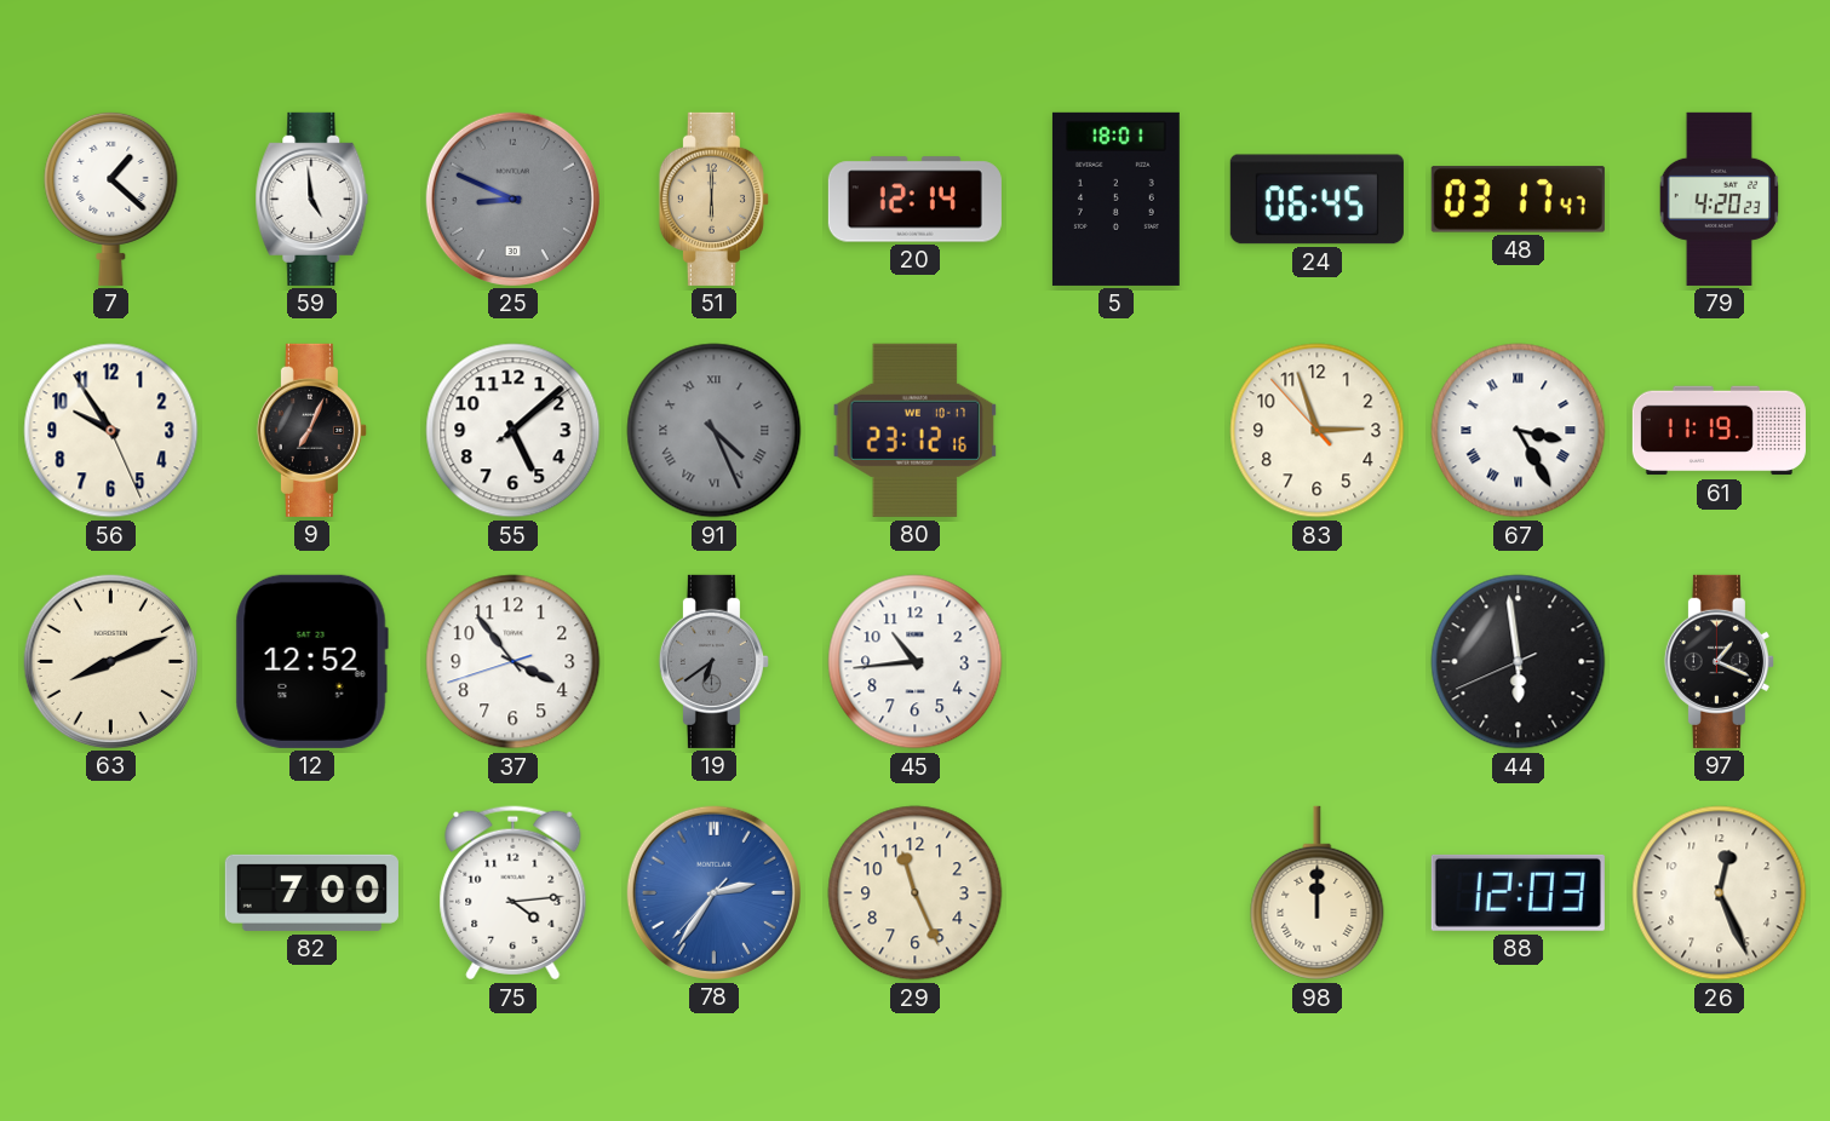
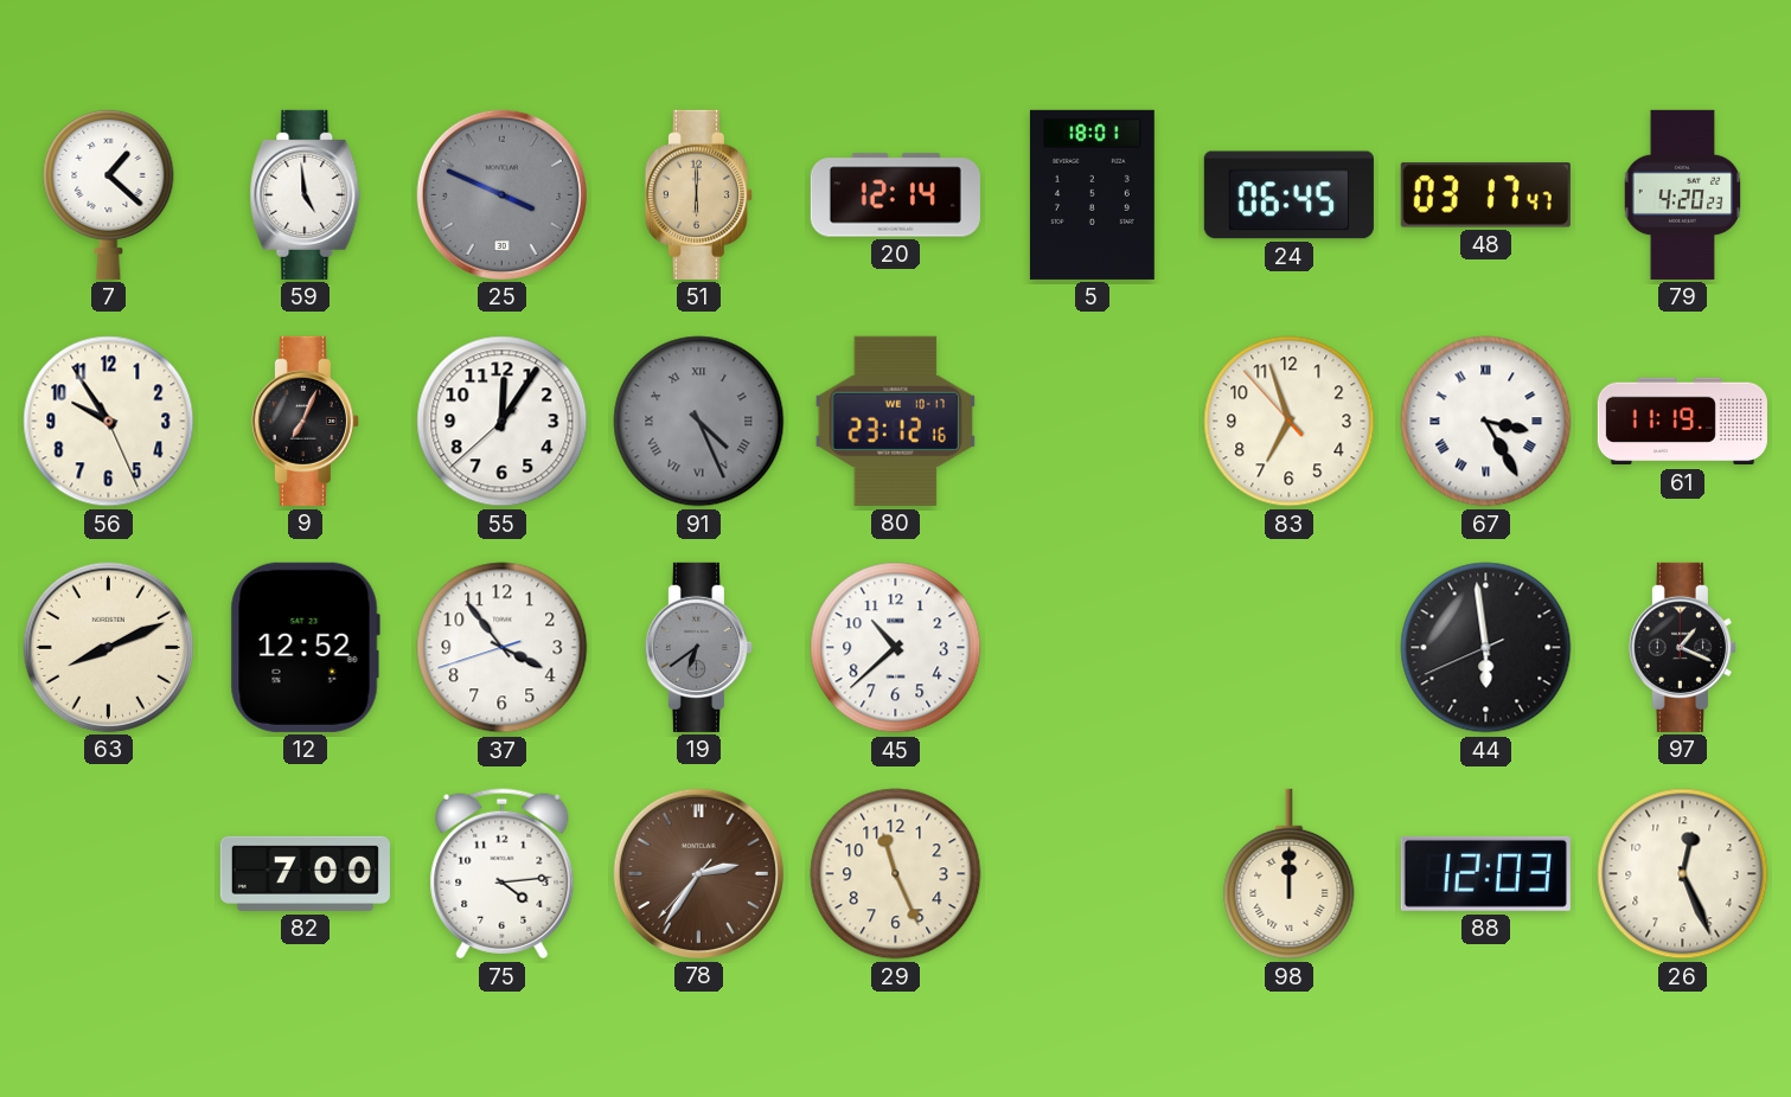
25: 8:49 -> 3:49
55: 5:08 -> 12:05
83: 2:56 -> 6:56
45: 10:44 -> 10:38
78 dial: blue -> brown
